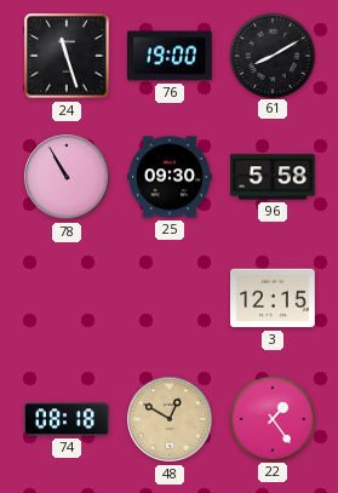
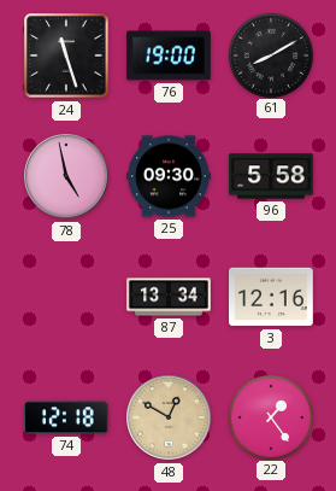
78: 10:55 -> 4:58
87: none -> 13:34
3: 12:15 -> 12:16
74: 08:18 -> 12:18
